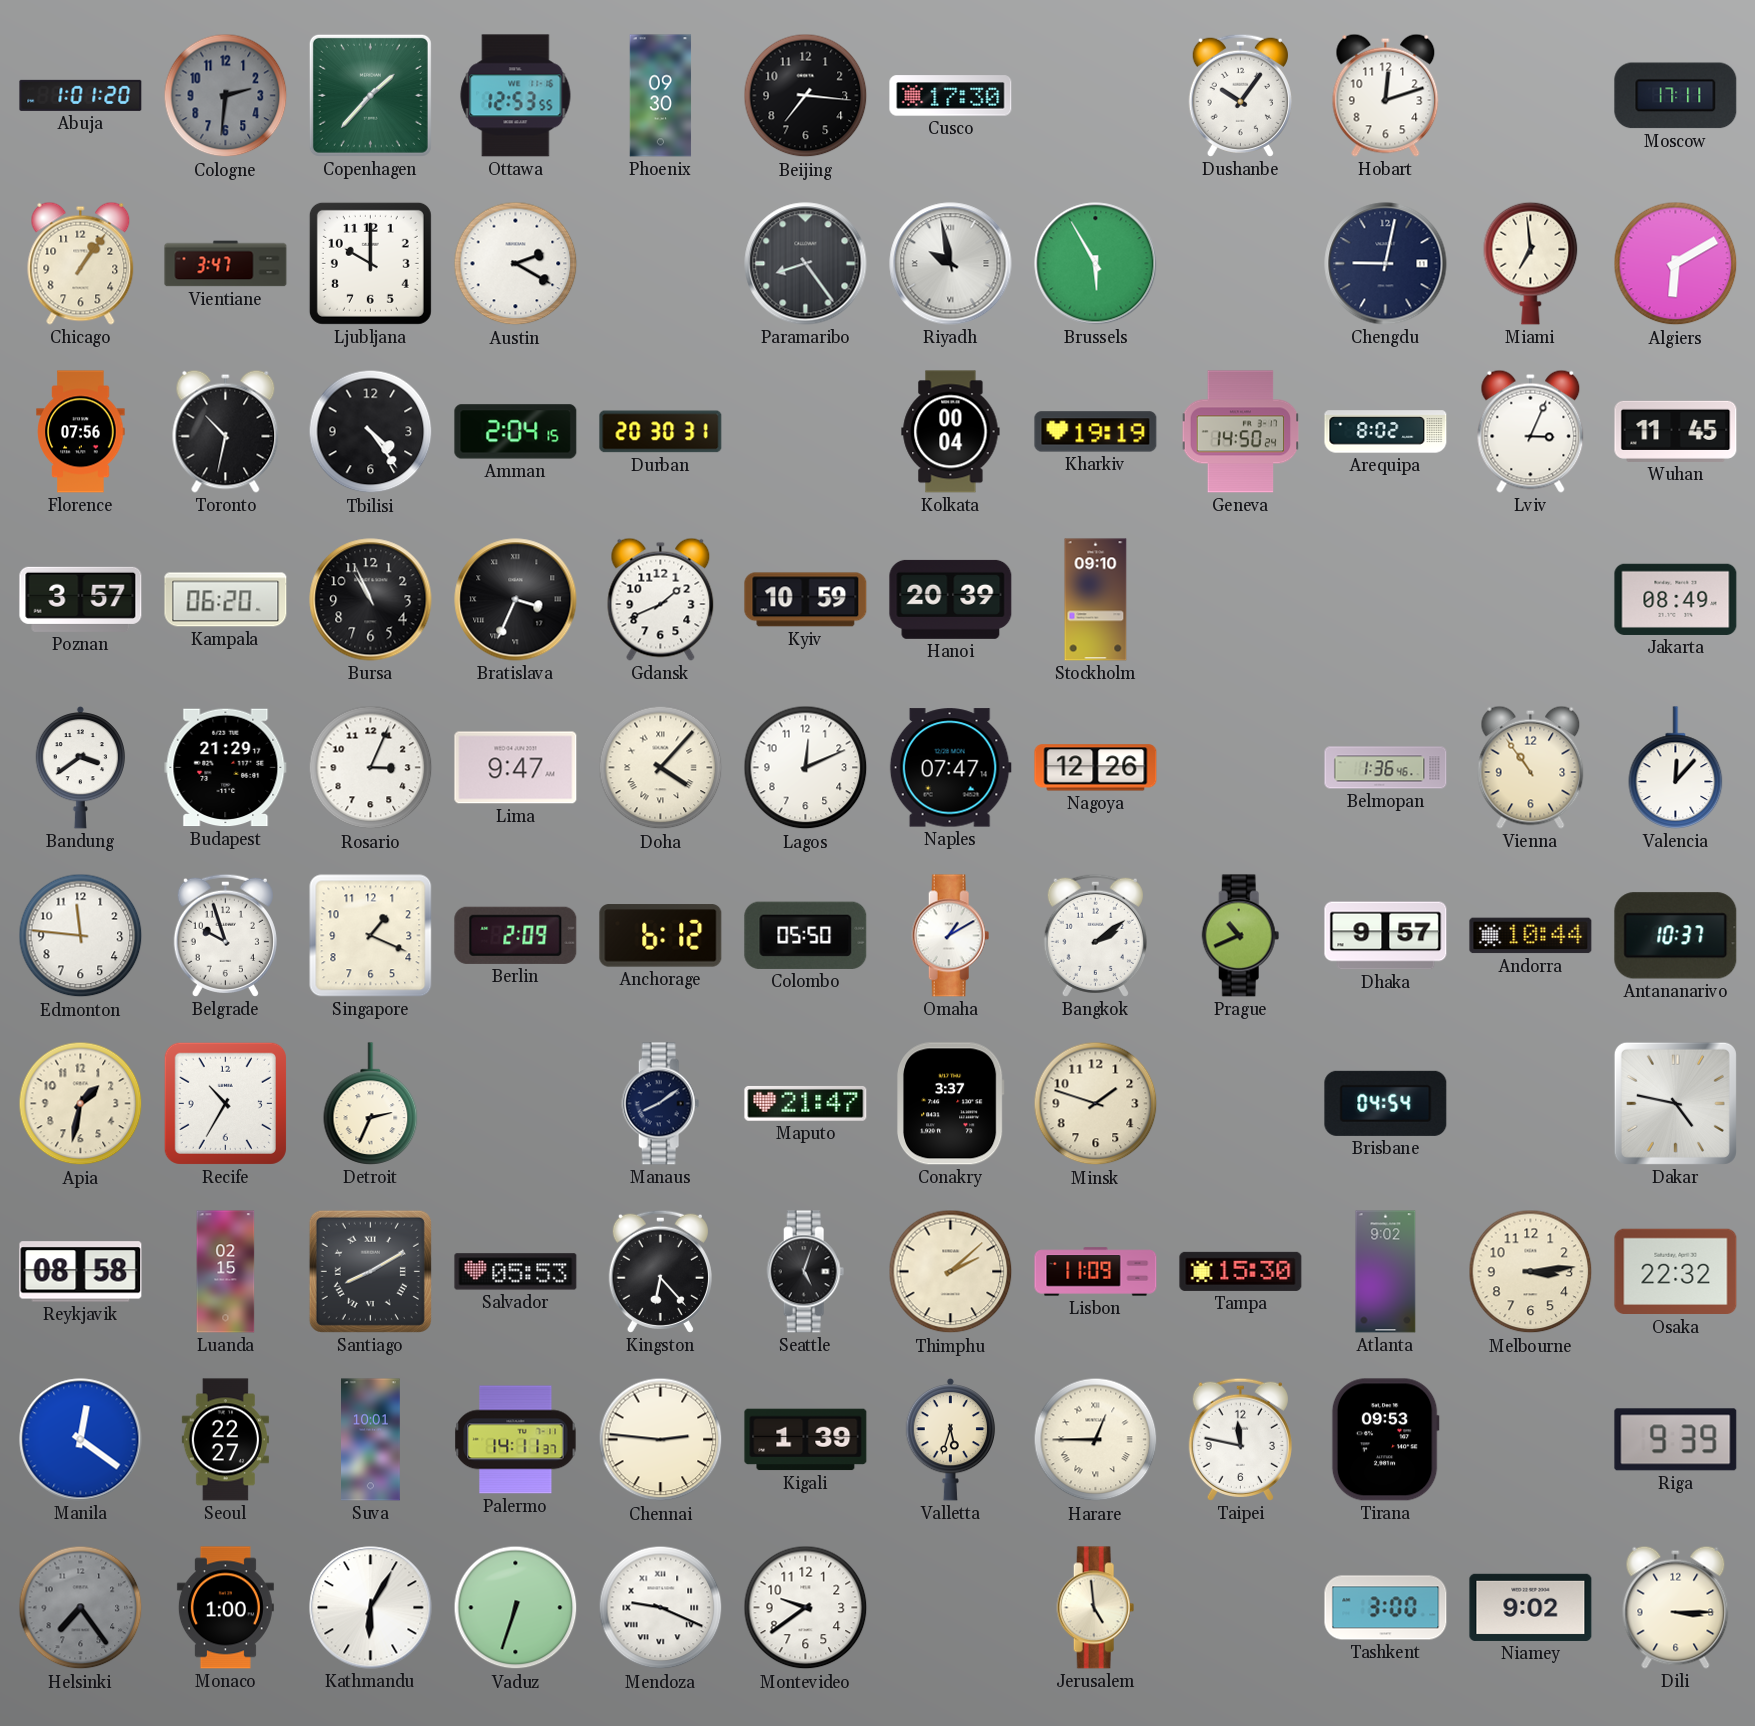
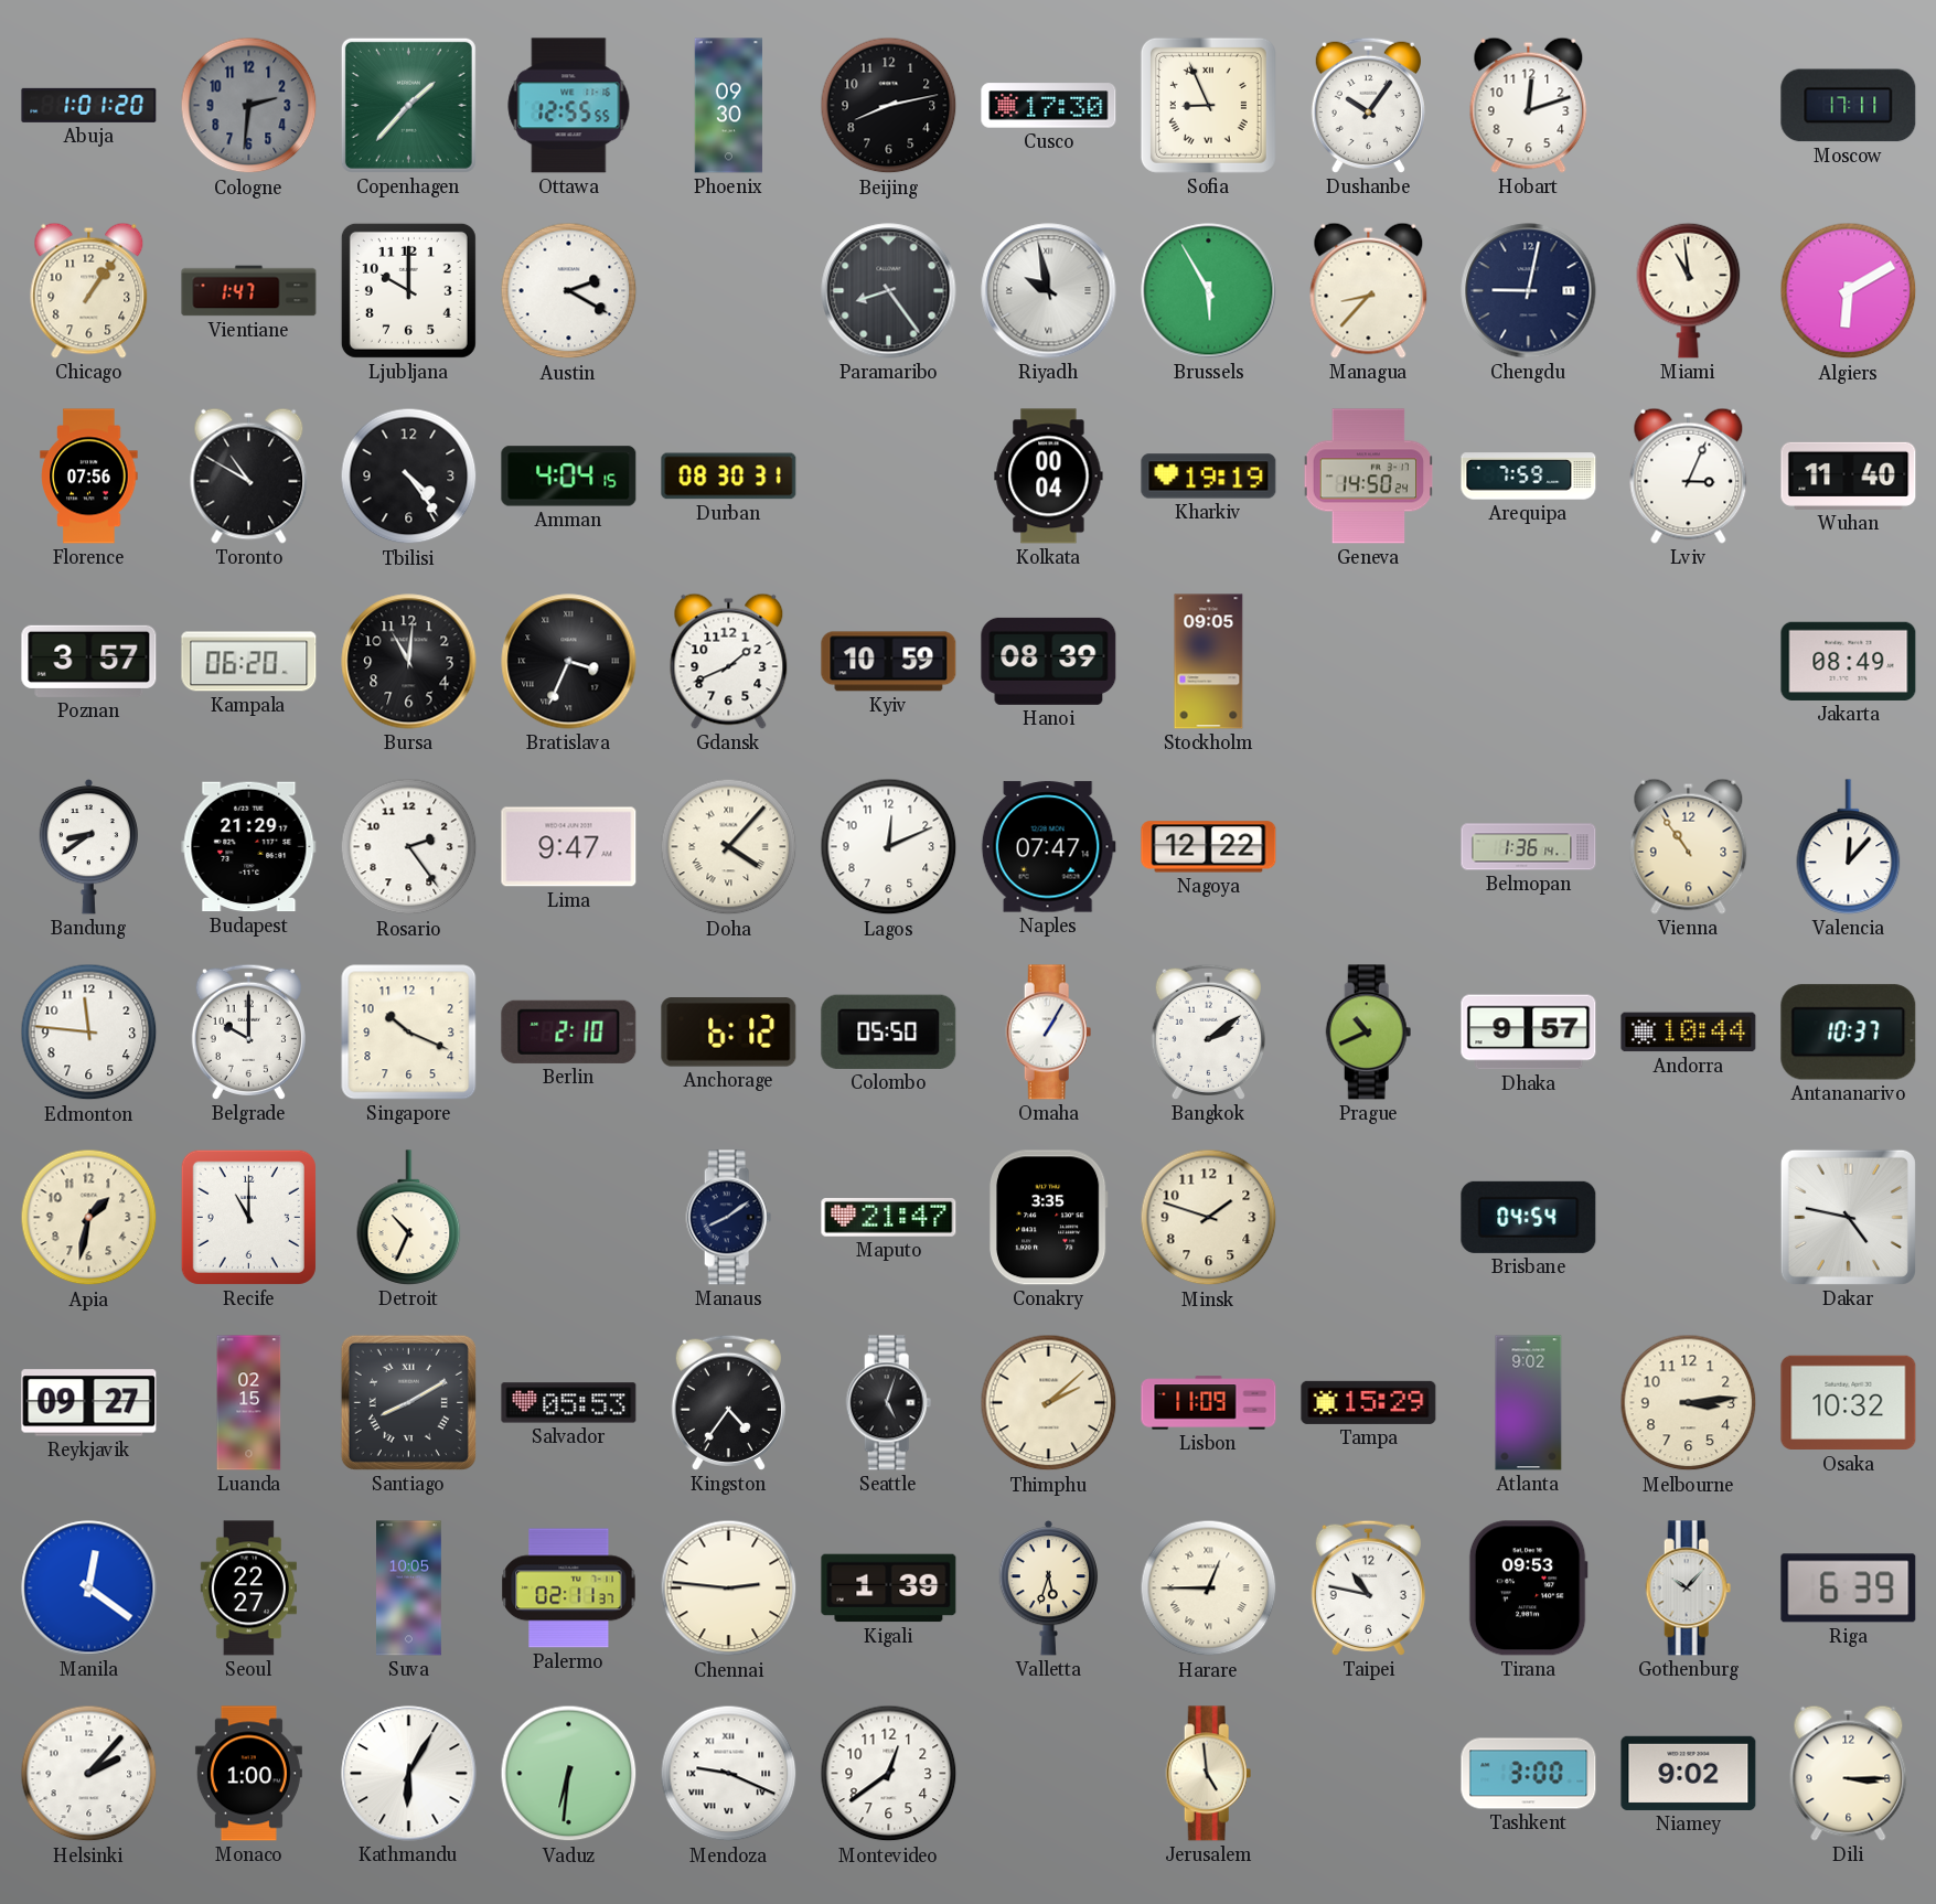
Ottawa: 12:53 -> 12:55
Beijing: 7:16 -> 8:13
Sofia: none -> 8:56
Vientiane: 3:47 -> 1:47
Managua: none -> 8:37
Miami: 6:59 -> 10:59
Toronto: 10:32 -> 10:50
Amman: 2:04 -> 4:04
Durban: 20:30 -> 08:30
Arequipa: 8:02 -> 7:59
Wuhan: 11:45 -> 11:40
Bursa: 10:56 -> 11:01
Hanoi: 20:39 -> 08:39
Stockholm: 09:10 -> 09:05
Bandung: 3:39 -> 8:39
Rosario: 3:04 -> 2:24
Nagoya: 12:26 -> 12:22
Belmopan: 1:36:46 -> 1:36:14
Belgrade: 9:57 -> 10:00
Singapore: 1:19 -> 10:19
Berlin: 2:09 -> 2:10
Omaha: 1:10 -> 1:05
Recife: 10:35 -> 11:00
Detroit: 2:34 -> 10:34
Conakry: 3:37 -> 3:35
Reykjavik: 08:58 -> 09:27
Kingston: 6:23 -> 4:36
Tampa: 15:30 -> 15:29
Osaka: 22:32 -> 10:32
Suva: 10:01 -> 10:05
Palermo: 14:11 -> 02:11
Taipei: 11:47 -> 10:47
Gothenburg: none -> 10:07
Riga: 9:39 -> 6:39
Helsinki: 7:24 -> 2:07
Helsinki dial: grey -> white
Vaduz: 6:33 -> 6:31
Montevideo: 9:39 -> 12:39
